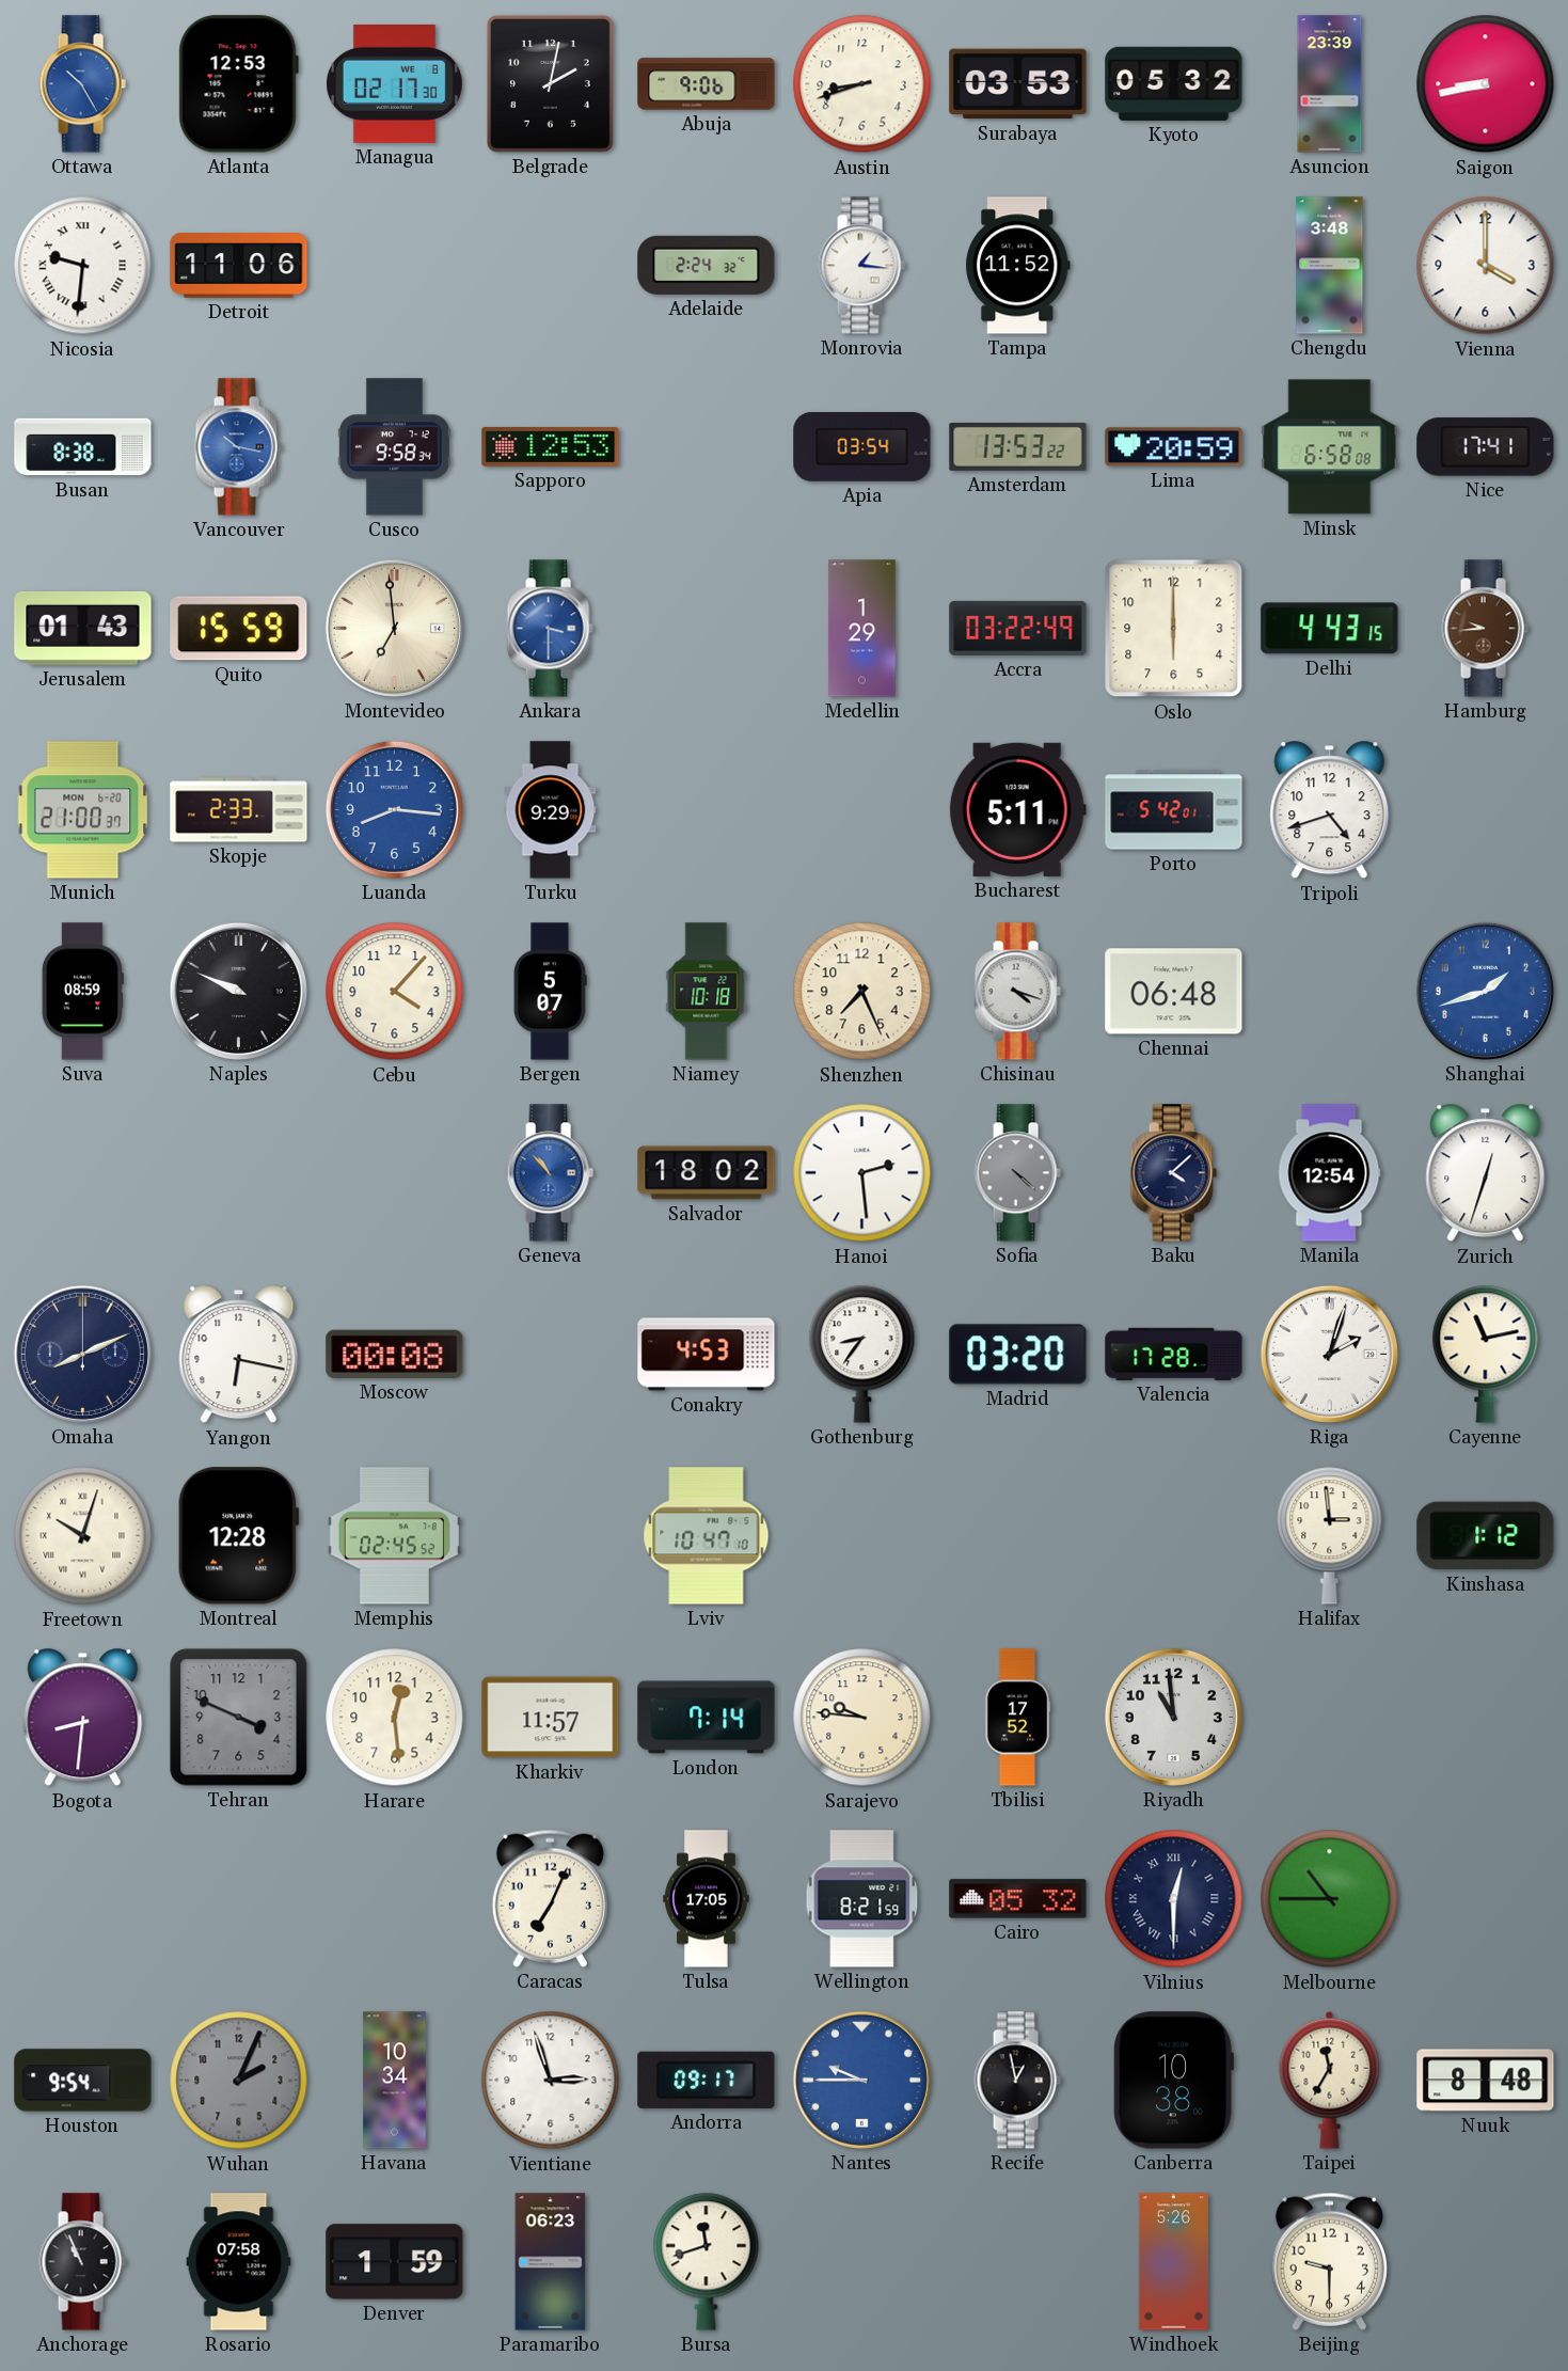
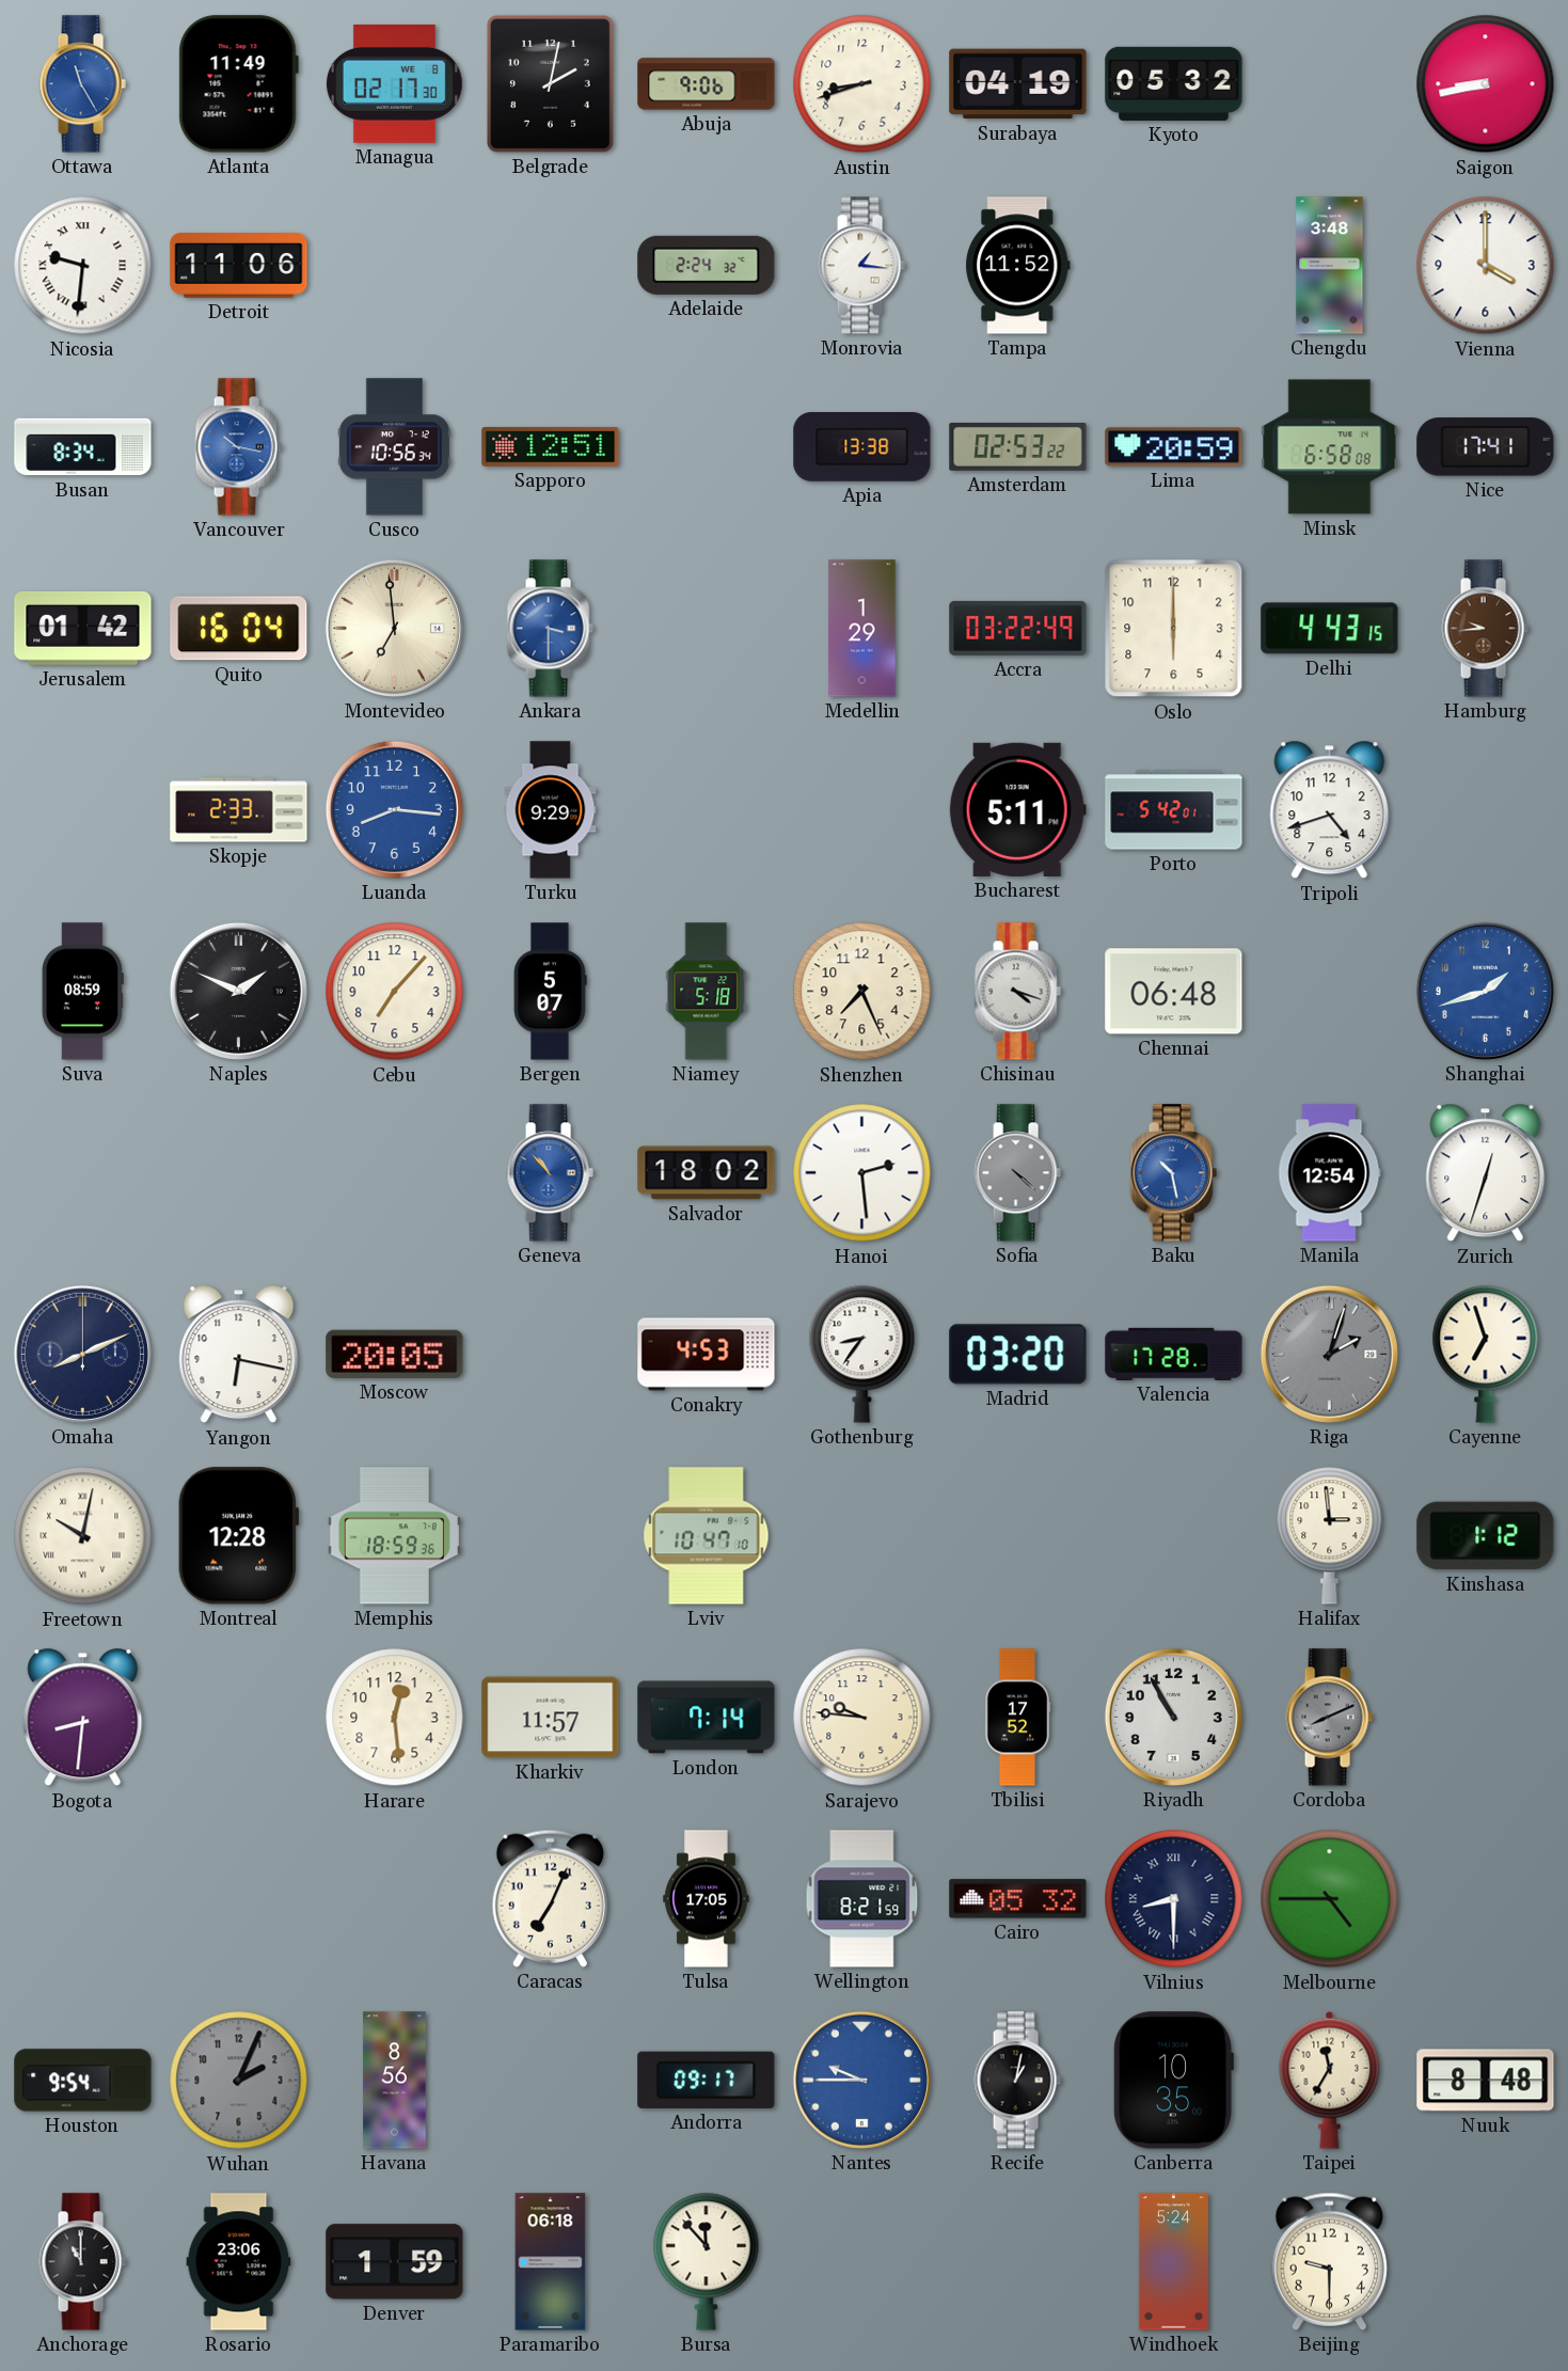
Ottawa: 10:25 -> 11:25
Atlanta: 12:53 -> 11:49
Surabaya: 03:53 -> 04:19
Asuncion: 23:39 -> none
Busan: 8:38 -> 8:34
Cusco: 9:58 -> 10:56
Sapporo: 12:53 -> 12:51
Apia: 03:54 -> 13:38
Amsterdam: 13:53 -> 02:53
Jerusalem: 01:43 -> 01:42
Quito: 15:59 -> 16:04
Munich: 21:00 -> none
Naples: 9:49 -> 1:49
Cebu: 4:07 -> 7:07
Niamey: 10:18 -> 5:18
Baku: 4:08 -> 10:28
Baku dial: navy -> blue
Moscow: 00:08 -> 20:05
Riga dial: white -> grey
Cayenne: 11:13 -> 6:57
Freetown: 10:03 -> 10:02
Memphis: 02:45 -> 18:59
Tehran: 3:49 -> none
Riyadh: 10:59 -> 10:55
Cordoba: none -> 8:11
Vilnius: 12:30 -> 8:30
Melbourne: 10:45 -> 4:45
Havana: 10:34 -> 8:56
Vientiane: 2:57 -> none
Recife: 12:58 -> 1:02
Canberra: 10:38 -> 10:35
Anchorage: 10:56 -> 11:00
Rosario: 07:58 -> 23:06
Paramaribo: 06:23 -> 06:18
Bursa: 11:42 -> 11:53
Windhoek: 5:26 -> 5:24
